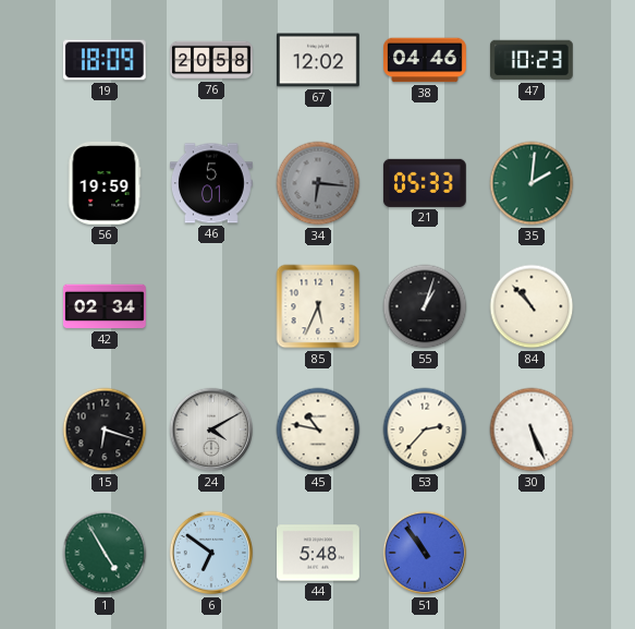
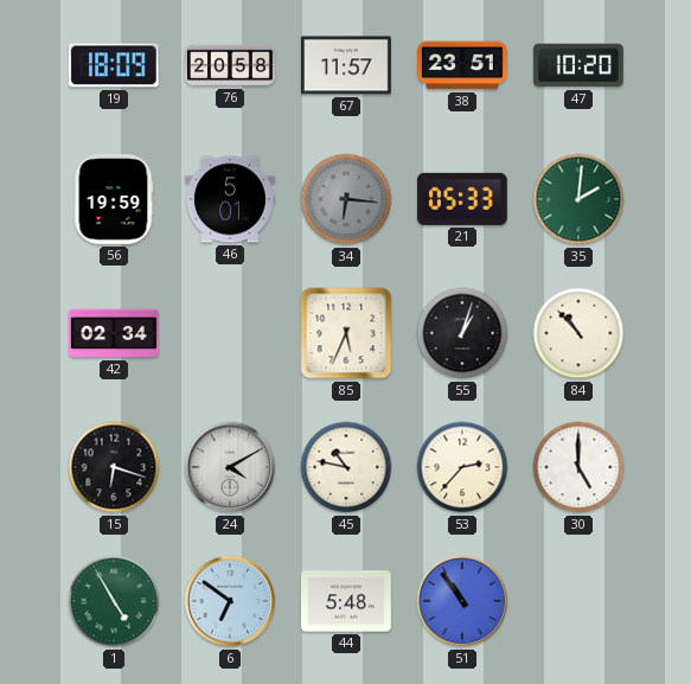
67: 12:02 -> 11:57
38: 04:46 -> 23:51
47: 10:23 -> 10:20
30: 5:26 -> 5:00
